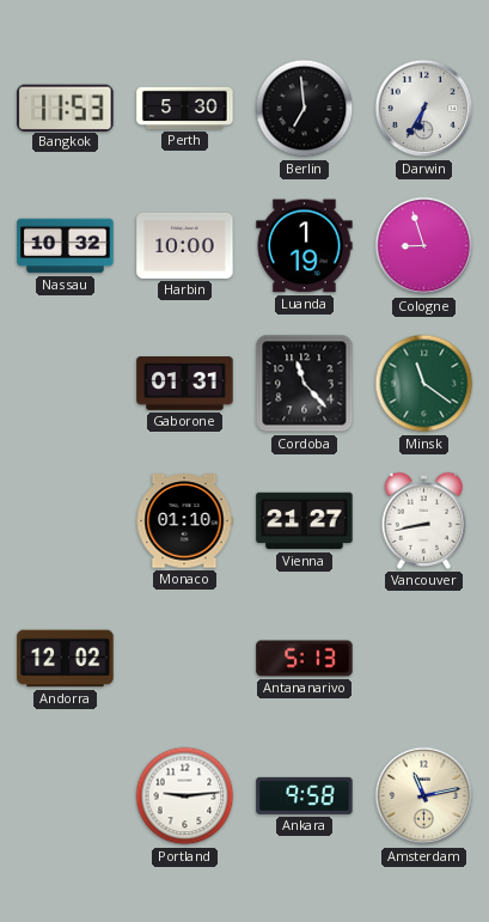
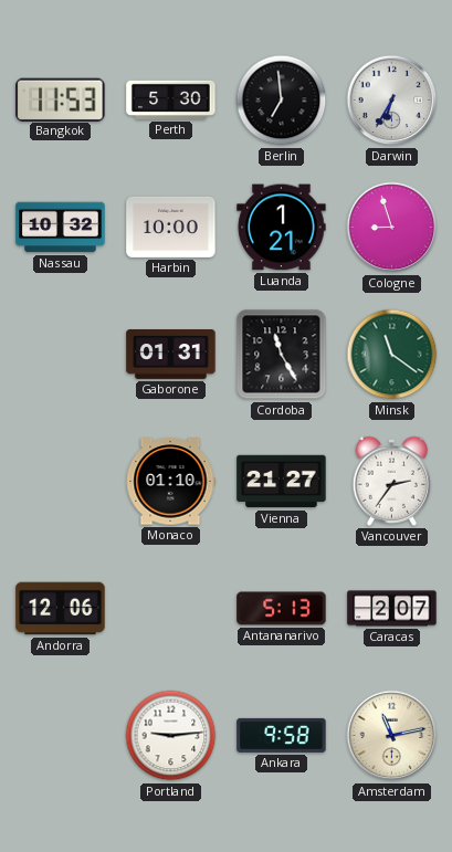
Luanda: 1:19 -> 1:21
Cordoba: 11:23 -> 11:25
Vancouver: 8:43 -> 2:36
Andorra: 12:02 -> 12:06
Caracas: none -> 2:07
